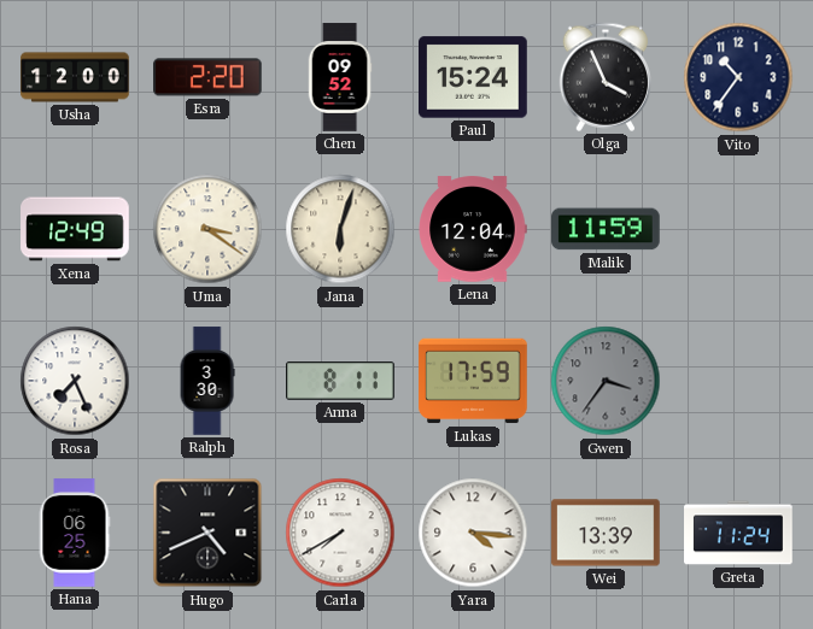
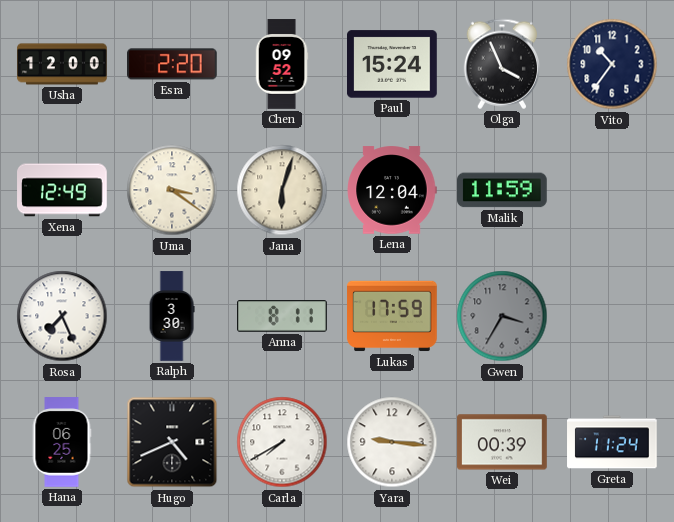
Gwen: 3:36 -> 3:35
Yara: 4:16 -> 9:16
Wei: 13:39 -> 00:39
